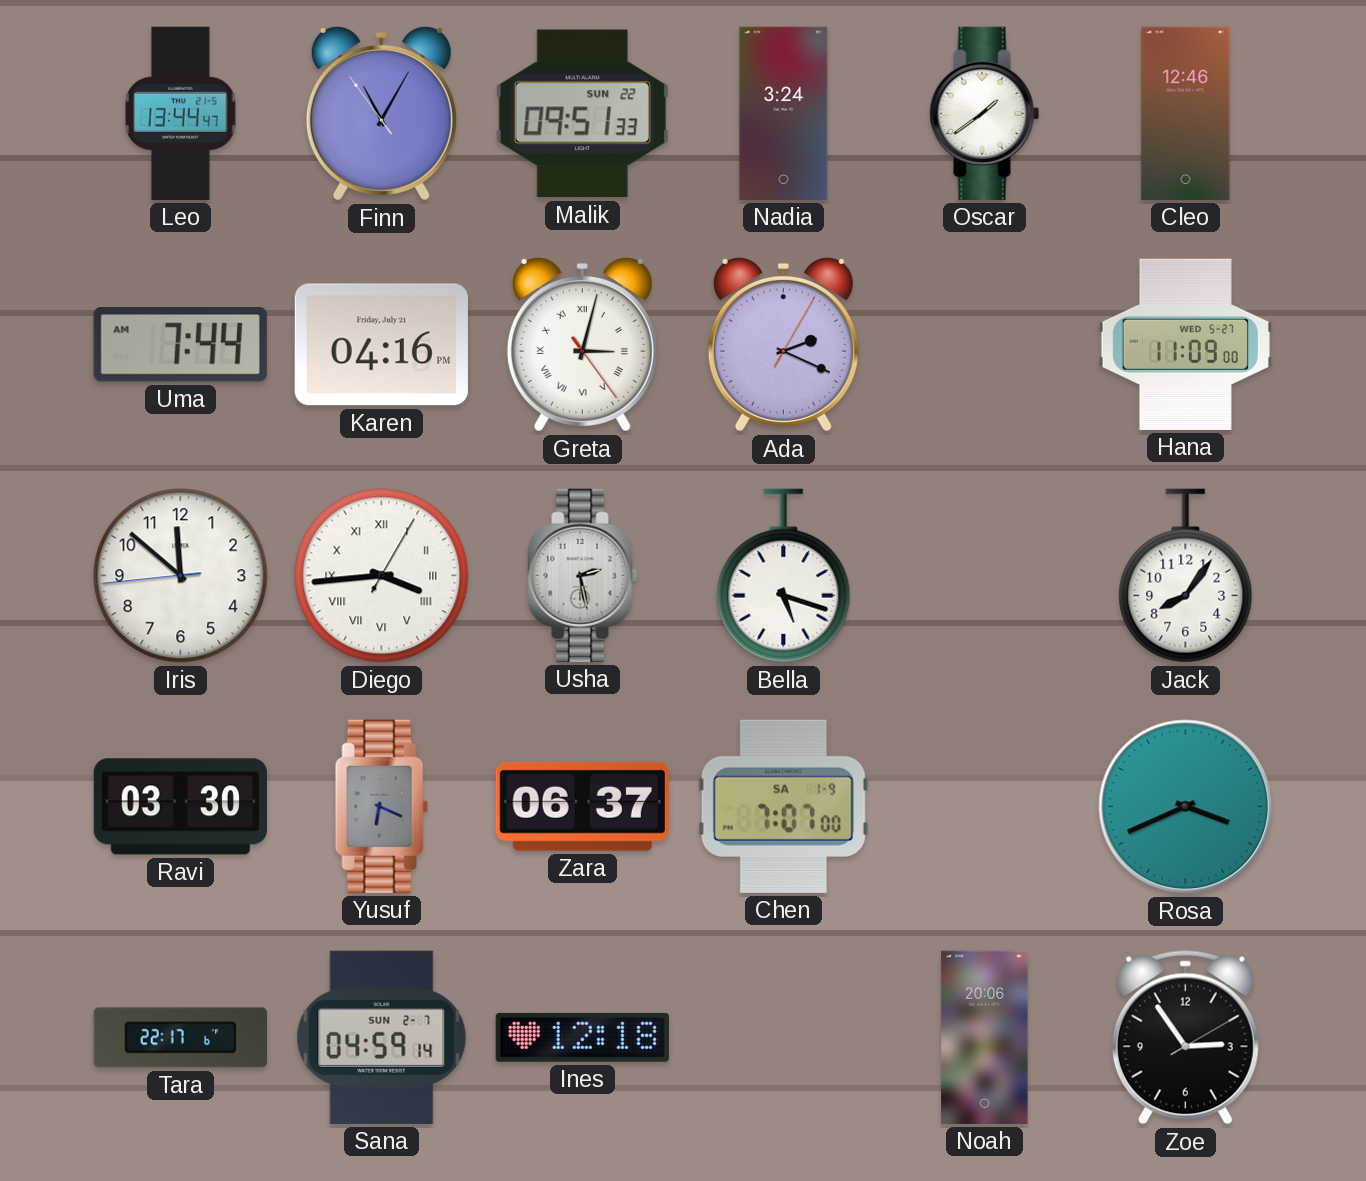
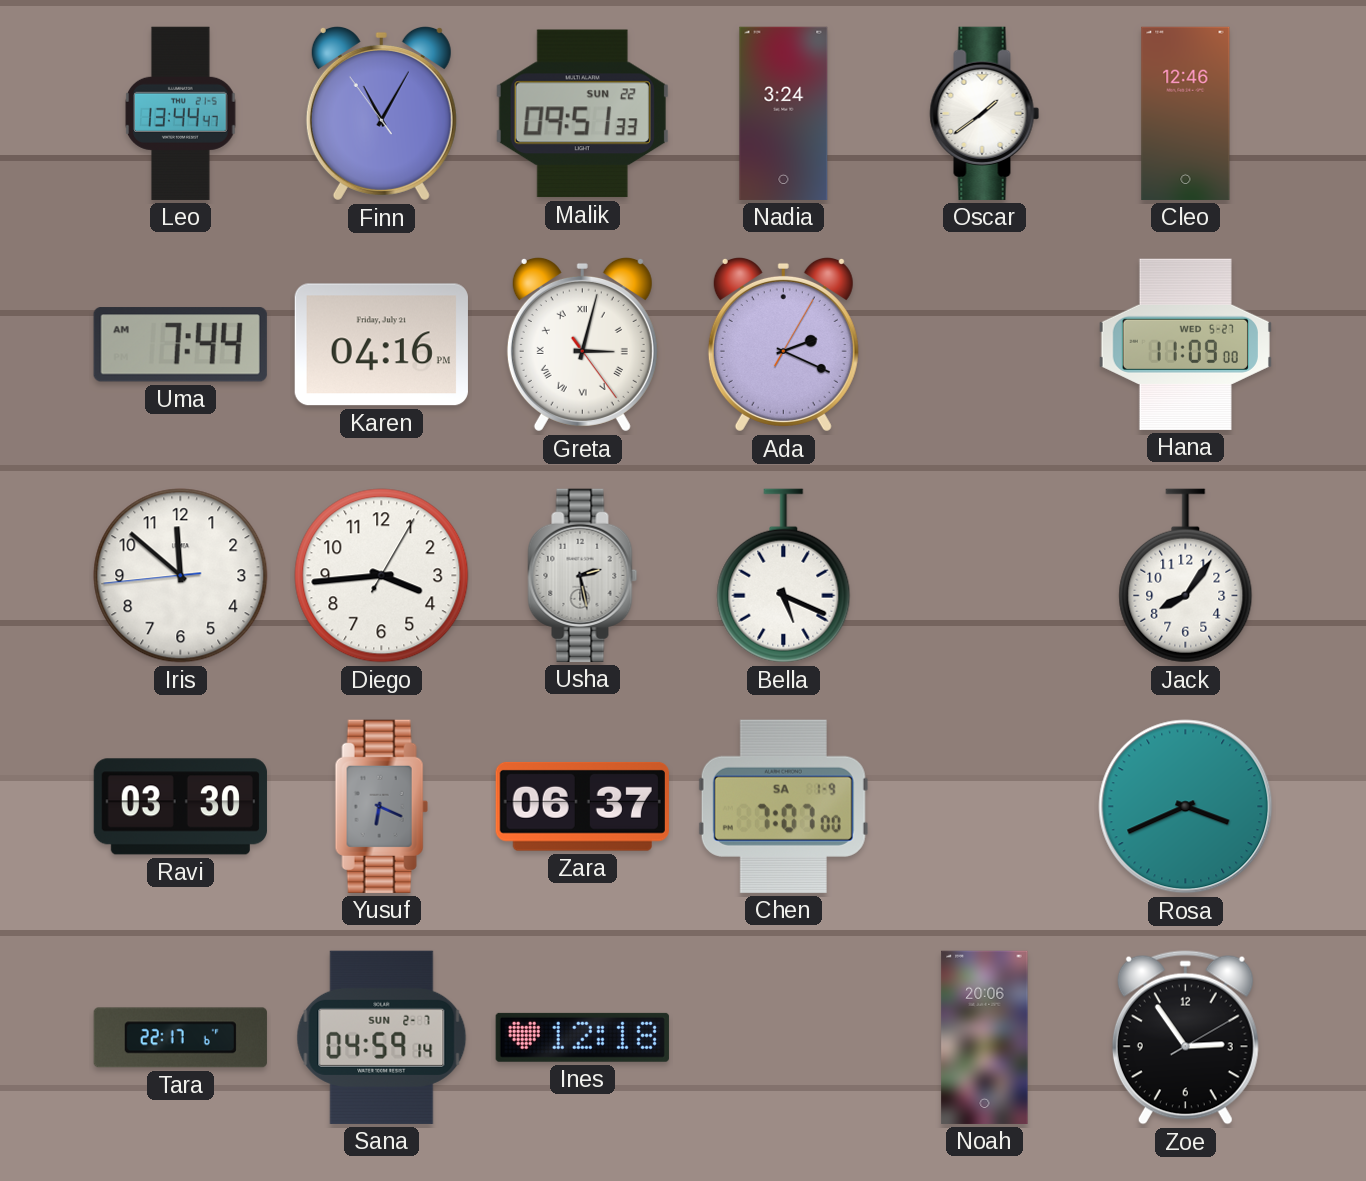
Diego numerals: Roman -> Arabic
Bella: 5:18 -> 5:19
